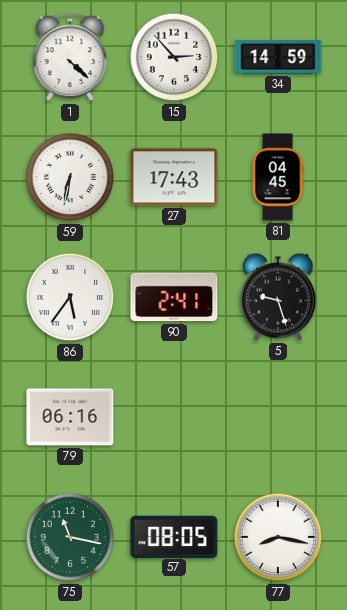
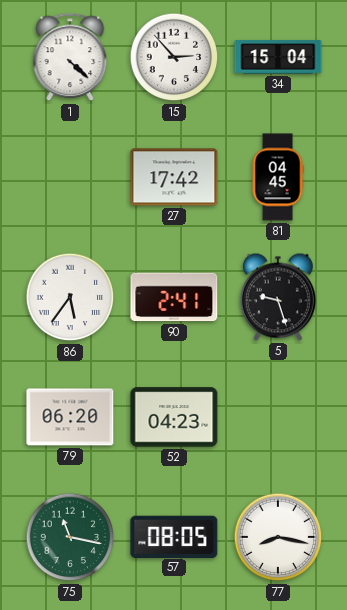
34: 14:59 -> 15:04
59: 6:32 -> none
27: 17:43 -> 17:42
79: 06:16 -> 06:20
52: none -> 04:23
